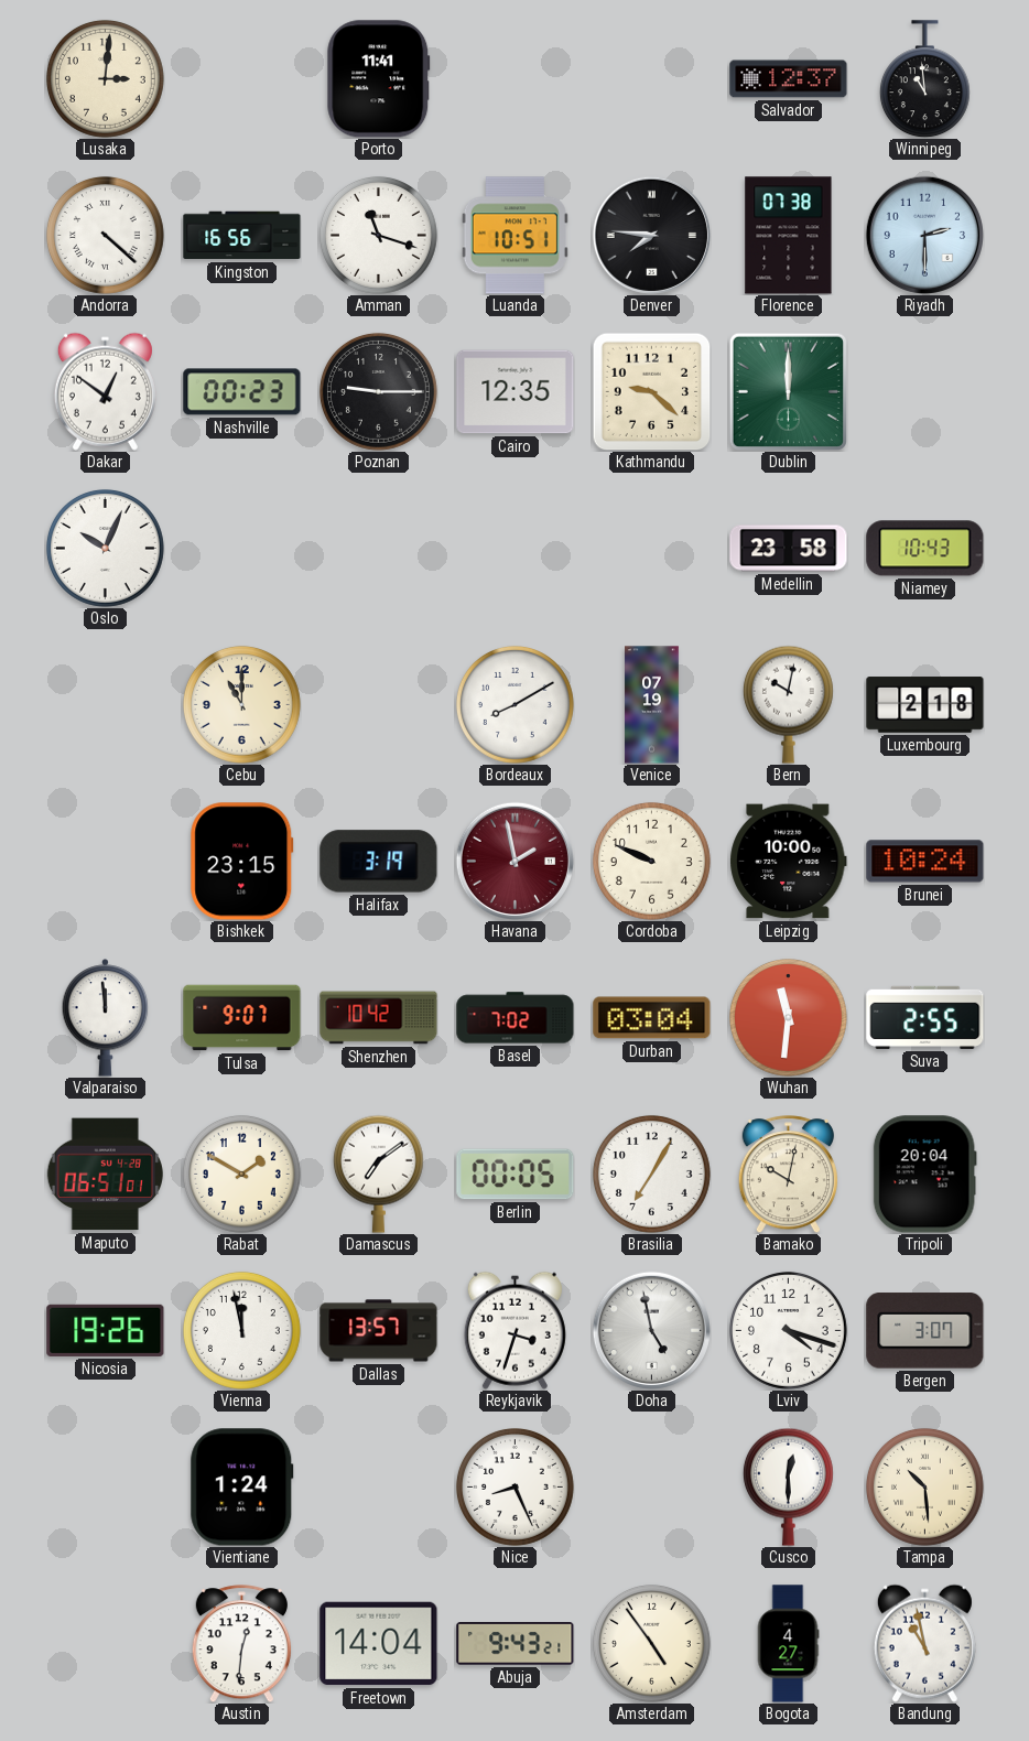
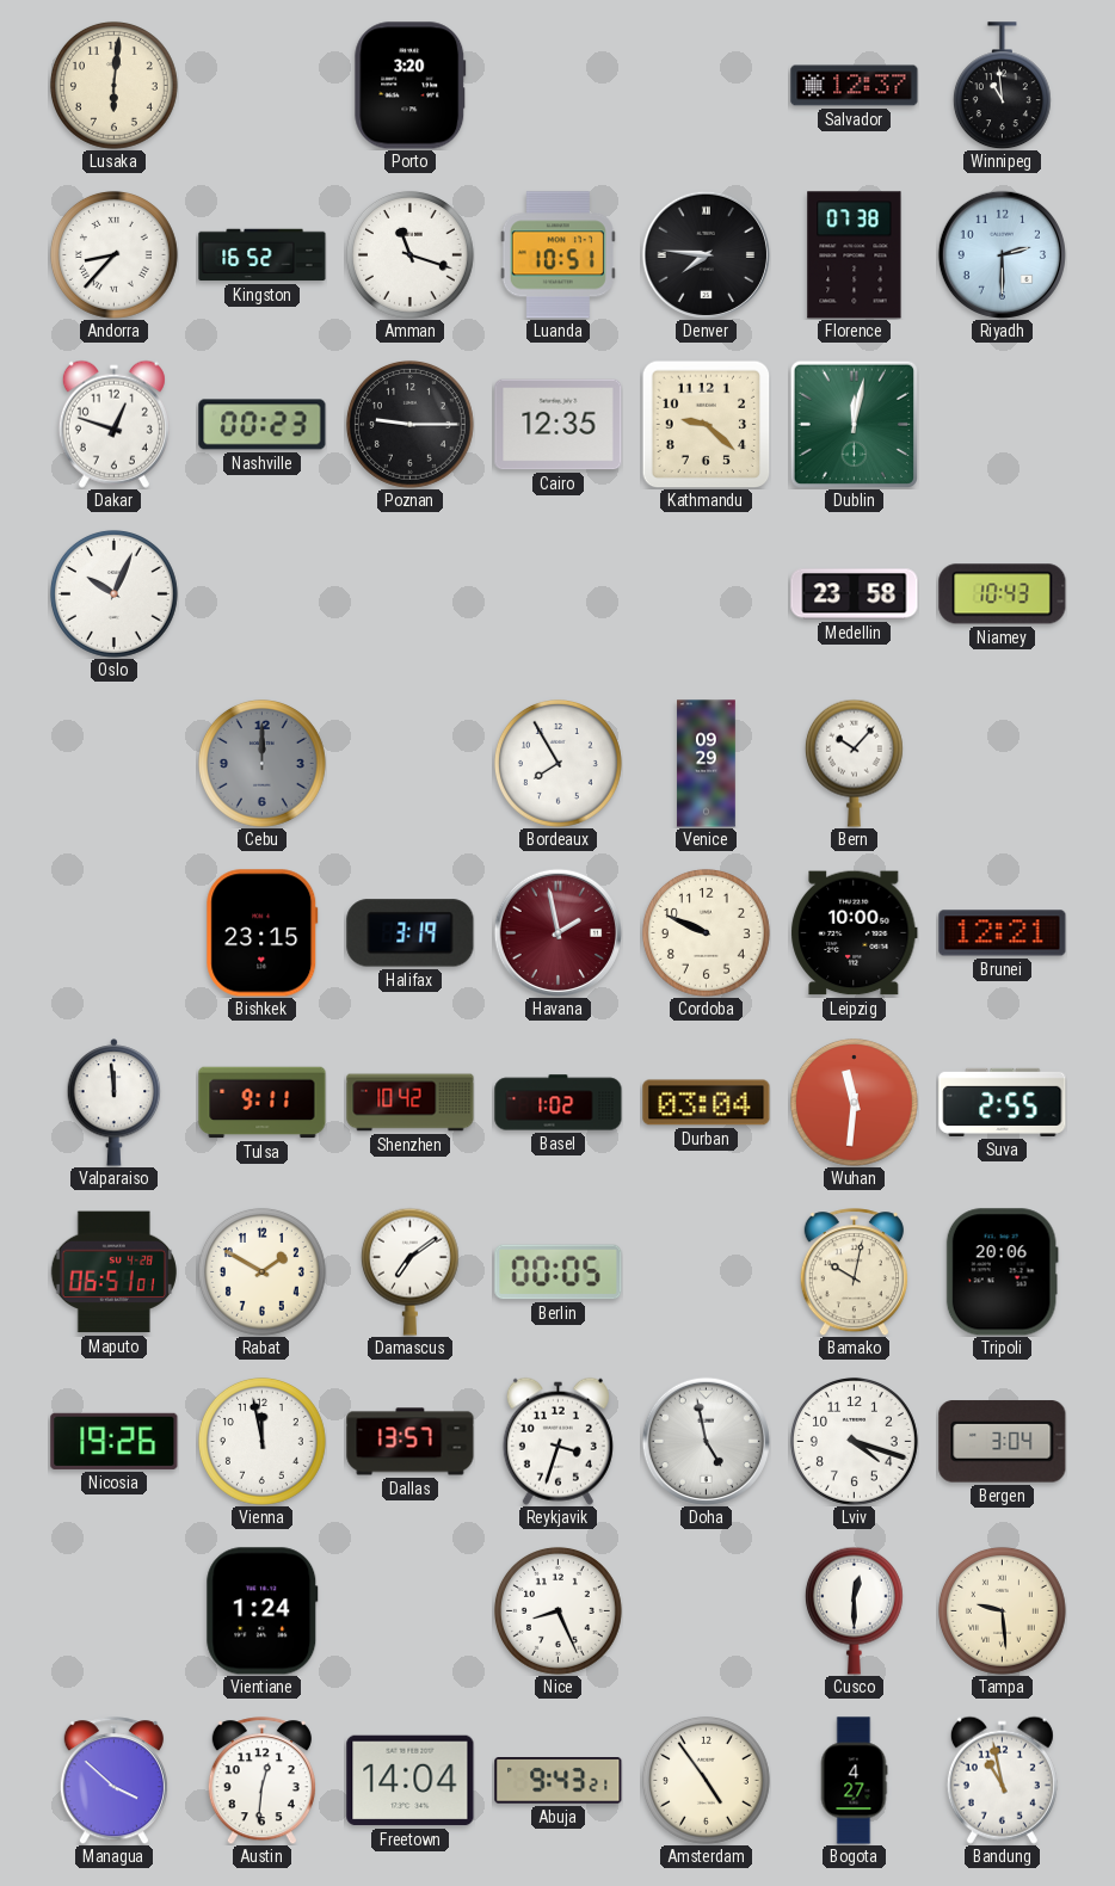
Lusaka: 3:01 -> 6:01
Porto: 11:41 -> 3:20
Andorra: 4:22 -> 8:37
Kingston: 16:56 -> 16:52
Dakar: 12:51 -> 12:48
Dublin: 12:00 -> 12:02
Cebu: 11:00 -> 12:00
Cebu dial: cream -> grey
Bordeaux: 8:10 -> 7:55
Venice: 07:19 -> 09:29
Bern: 10:02 -> 10:07
Luxembourg: 2:18 -> none
Brunei: 10:24 -> 12:21
Tulsa: 9:07 -> 9:11
Basel: 7:02 -> 1:02
Brasilia: 7:05 -> none
Tripoli: 20:04 -> 20:06
Bergen: 3:07 -> 3:04
Tampa: 10:29 -> 9:29
Managua: none -> 3:52
